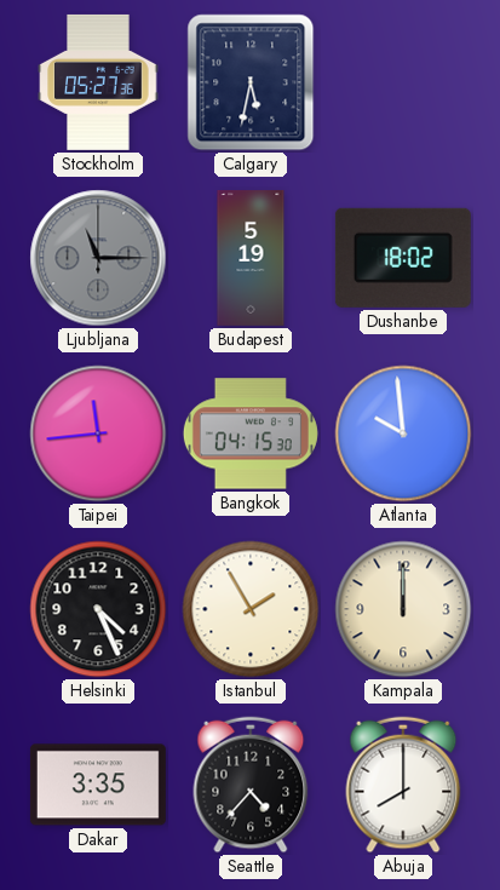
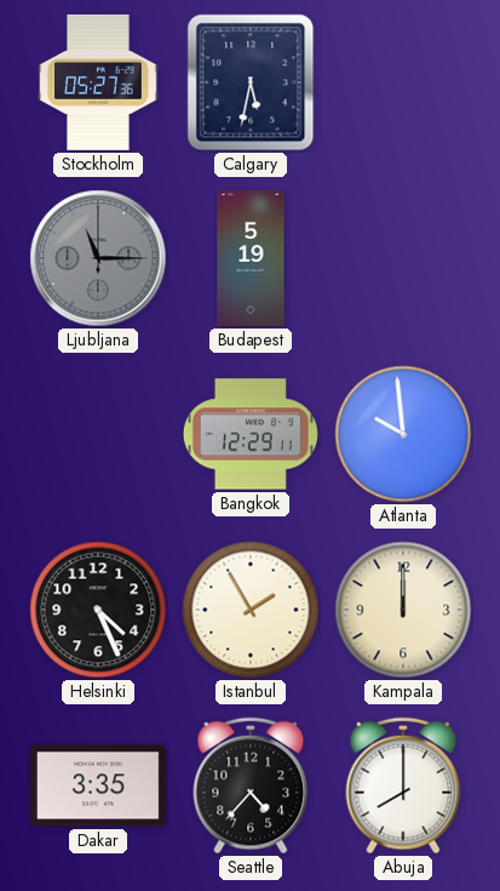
Dushanbe: 18:02 -> none
Taipei: 11:44 -> none
Bangkok: 04:15 -> 12:29
